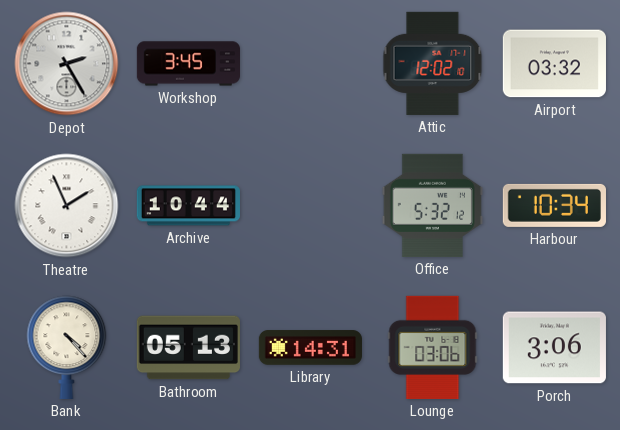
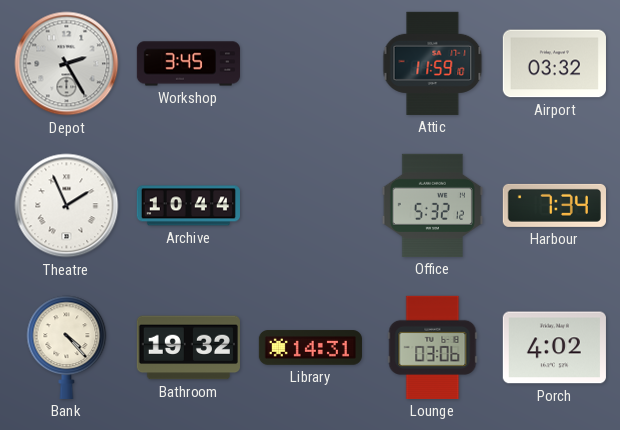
Attic: 12:02 -> 11:59
Harbour: 10:34 -> 7:34
Bathroom: 05:13 -> 19:32
Porch: 3:06 -> 4:02
